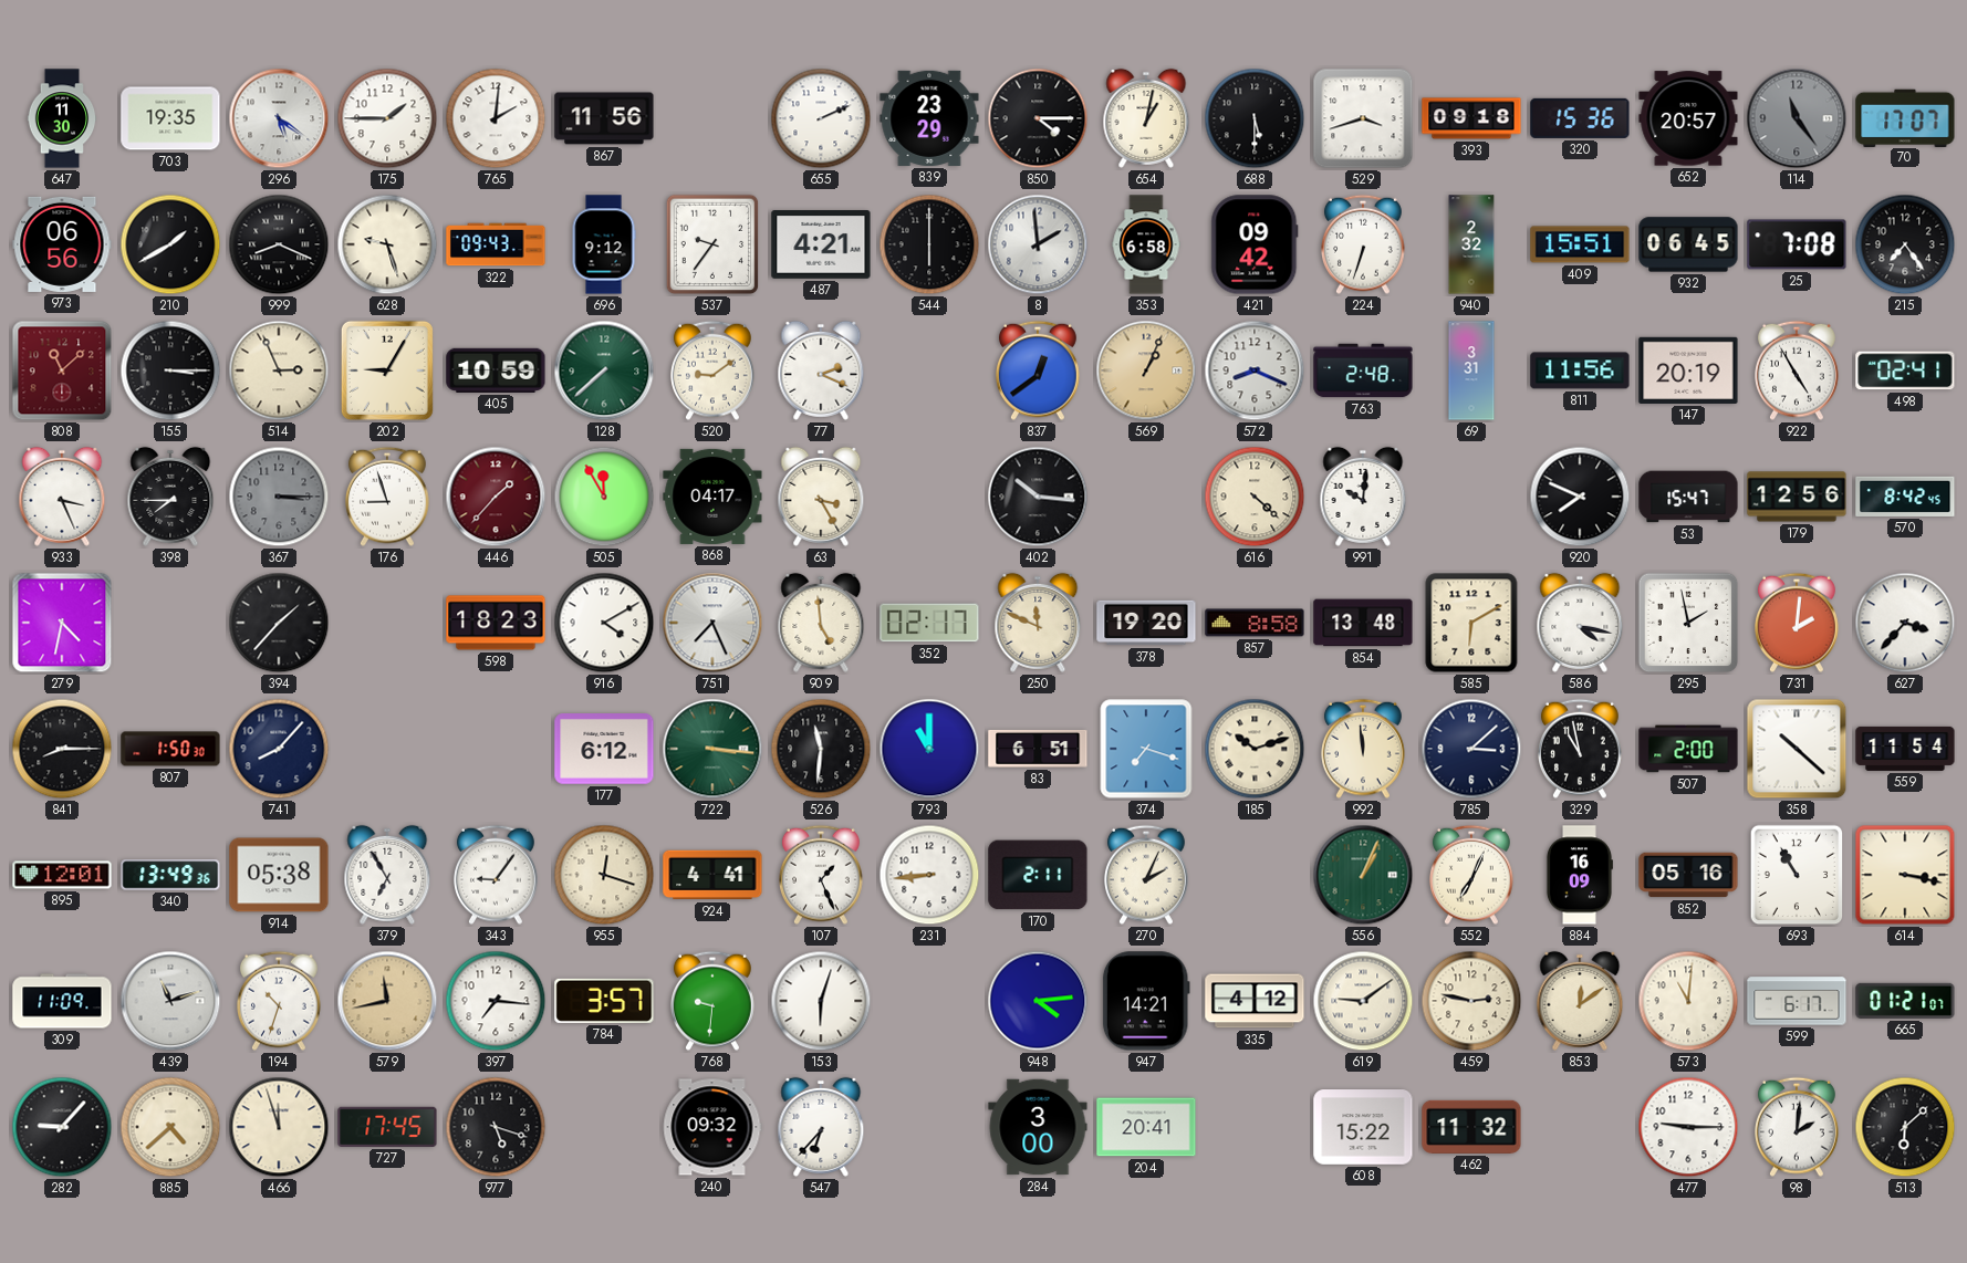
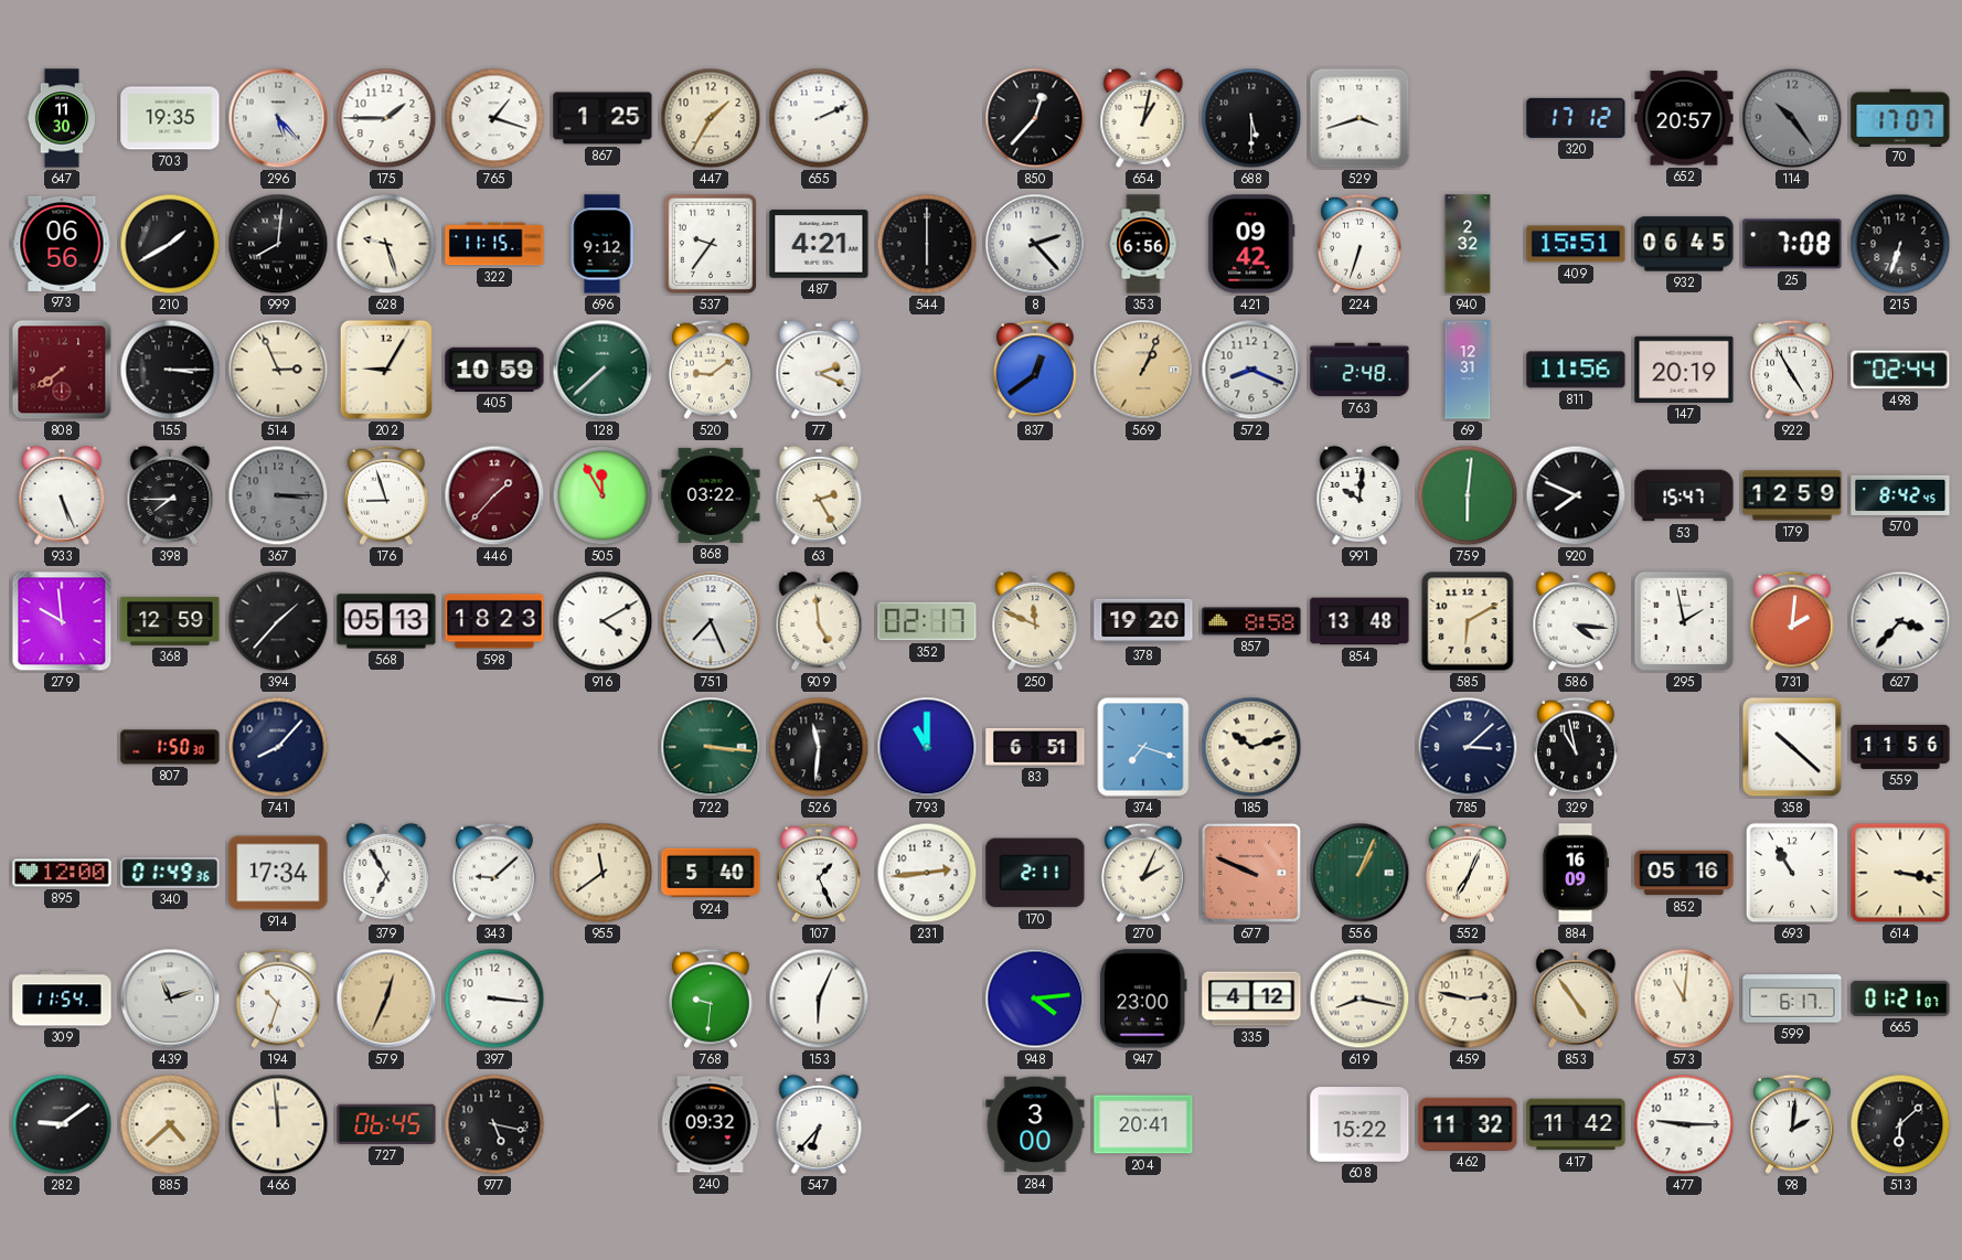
296: 5:21 -> 5:23
765: 2:01 -> 1:18
867: 11:56 -> 1:25
447: none -> 1:35
839: 23:29 -> none
850: 4:15 -> 12:37
393: 09:18 -> none
320: 15:36 -> 17:12
114: 11:24 -> 10:24
999: 8:19 -> 8:01
322: 09:43 -> 11:15
8: 1:59 -> 2:23
353: 6:58 -> 6:56
215: 7:24 -> 6:33
808: 11:08 -> 7:39
69: 3:31 -> 12:31
498: 02:41 -> 02:44
933: 3:26 -> 5:26
868: 04:17 -> 03:22
63: 3:25 -> 2:25
402: 10:16 -> none
616: 4:22 -> none
759: none -> 6:01
179: 12:56 -> 12:59
279: 4:32 -> 9:59
368: none -> 12:59
568: none -> 05:13
586: 4:17 -> 4:16
841: 8:15 -> none
177: 6:12 -> none
992: 11:59 -> none
507: 2:00 -> none
559: 11:54 -> 11:56
895: 12:01 -> 12:00
340: 13:49 -> 01:49
914: 05:38 -> 17:34
343: 9:06 -> 9:08
955: 12:18 -> 11:39
924: 4:41 -> 5:40
231: 8:44 -> 2:44
677: none -> 9:49
309: 11:09 -> 11:54
579: 11:43 -> 12:34
397: 7:16 -> 3:16
784: 3:57 -> none
153: 6:03 -> 6:04
947: 14:21 -> 23:00
619: 9:09 -> 8:17
853: 12:09 -> 4:54
282: 9:07 -> 9:09
466: 11:57 -> 11:59
727: 17:45 -> 06:45
977: 5:18 -> 5:17
417: none -> 11:42
